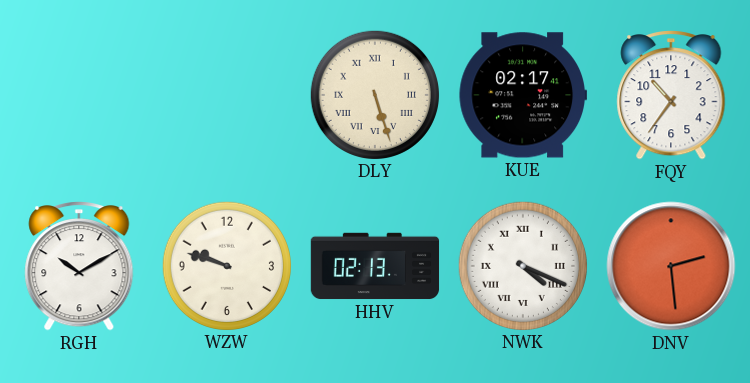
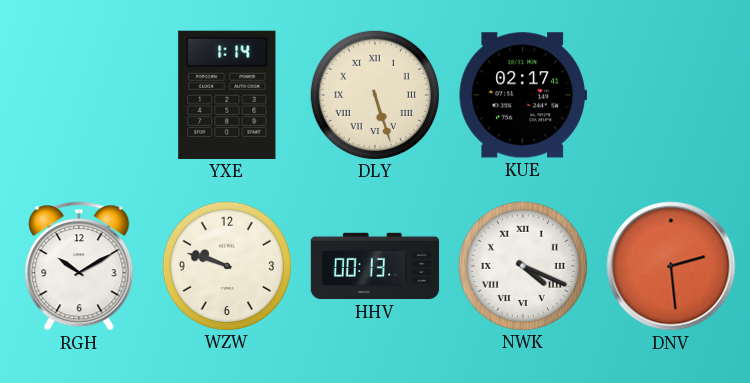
YXE: none -> 1:14
FQY: 10:36 -> none
HHV: 02:13 -> 00:13
